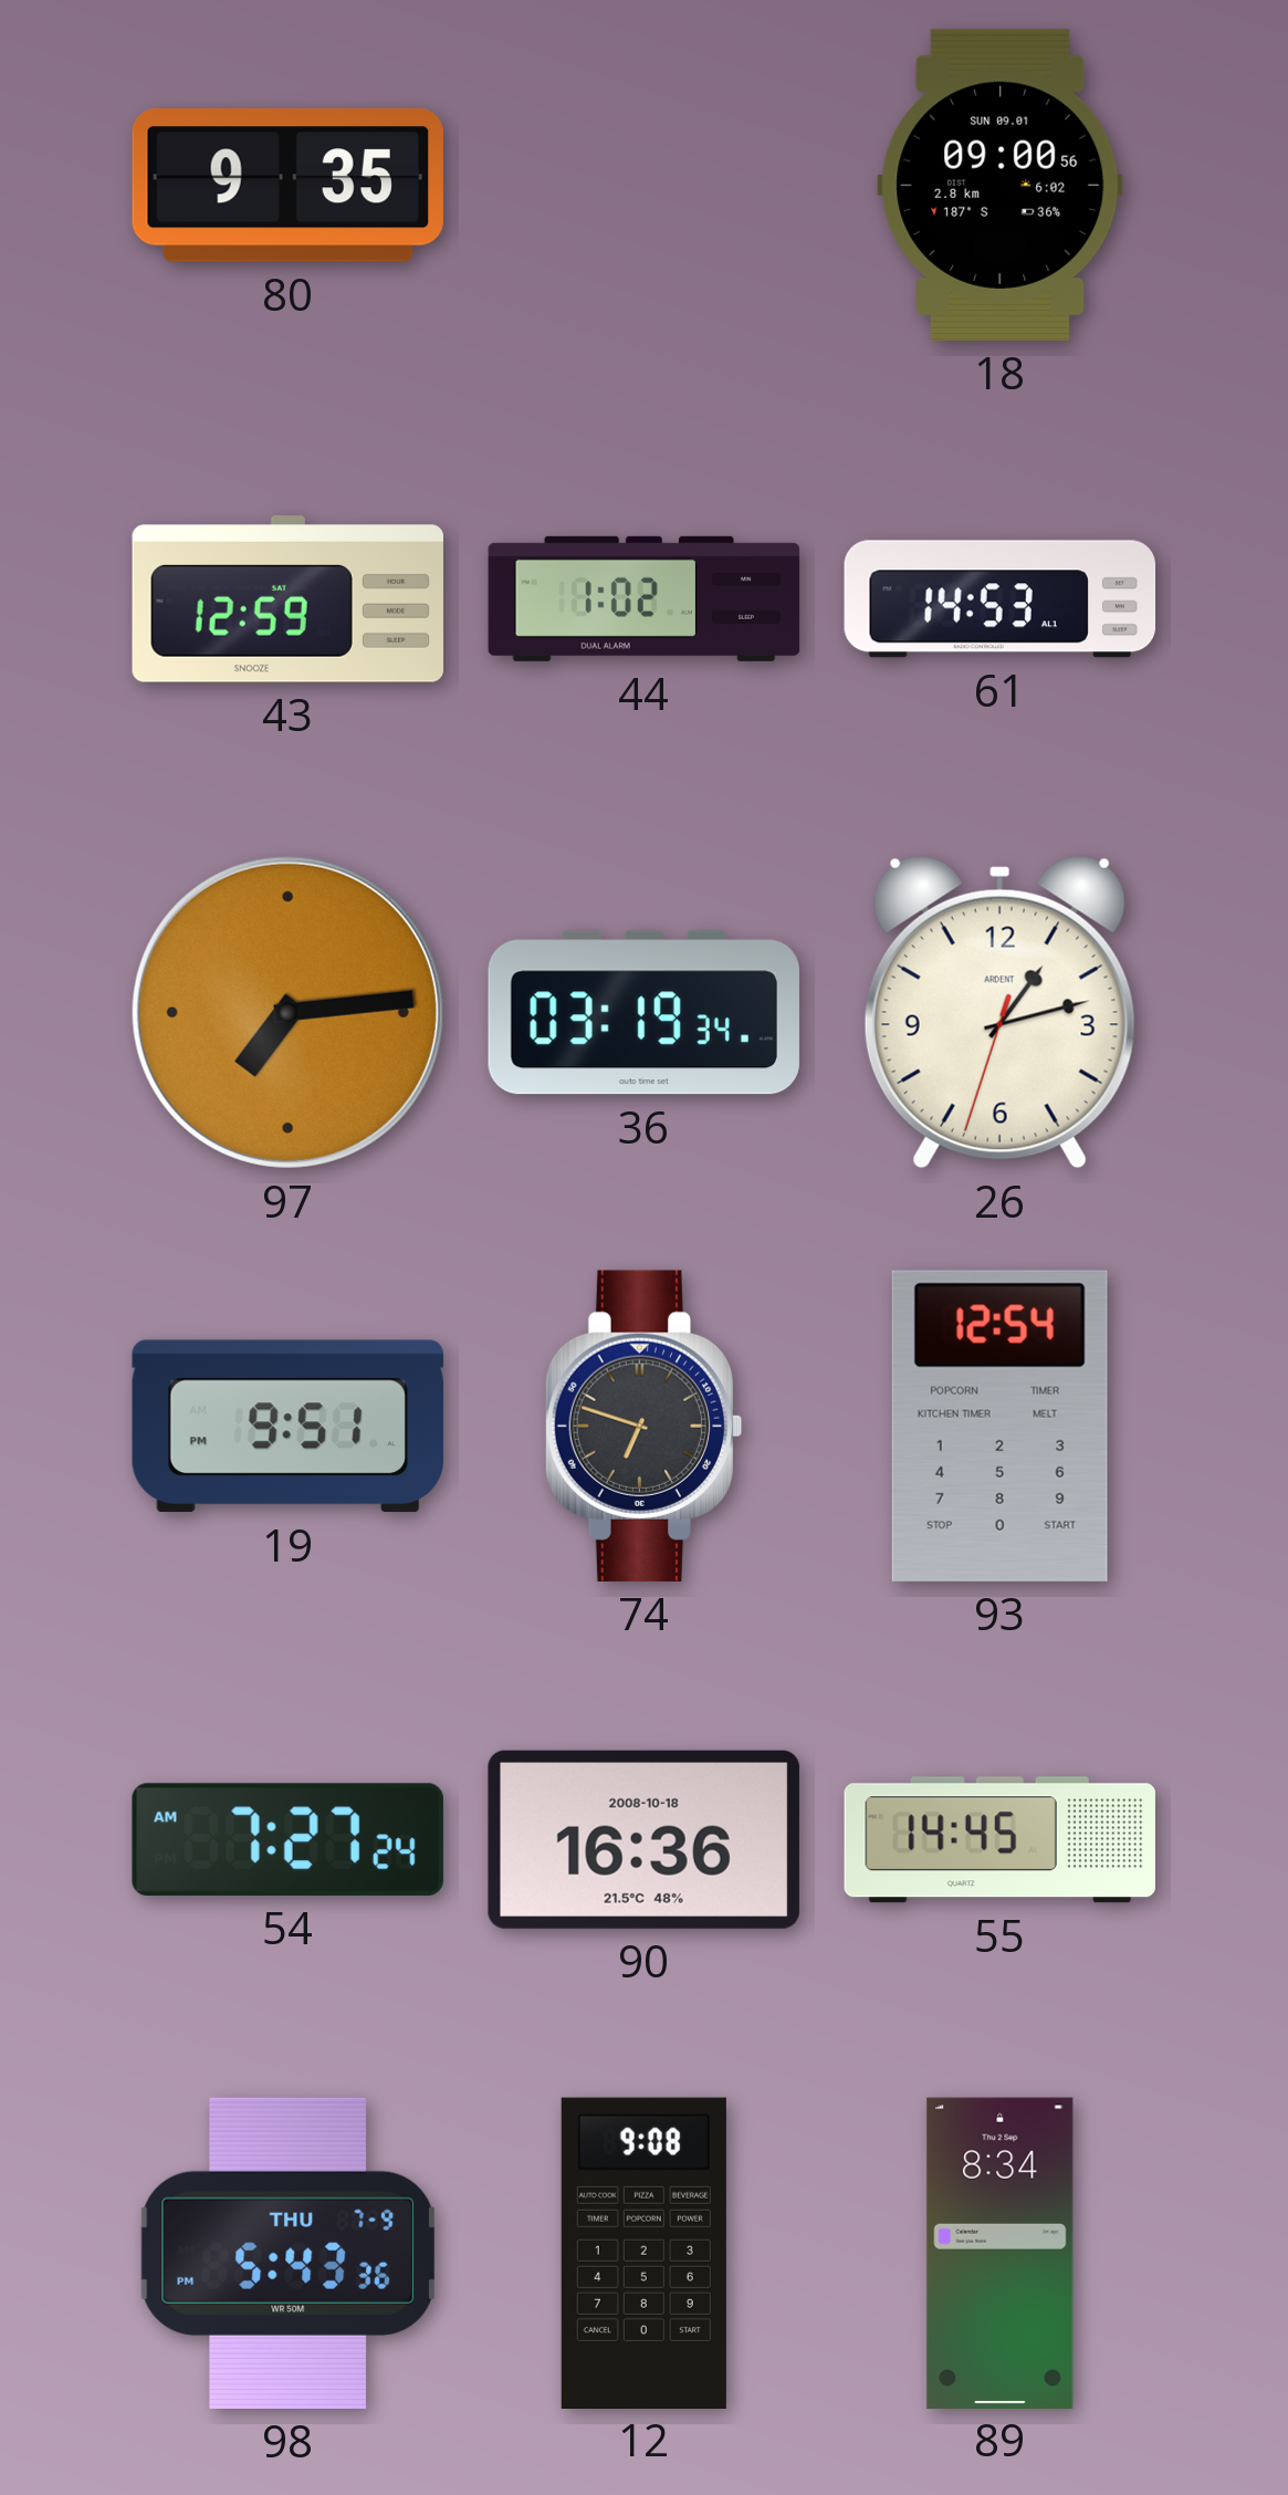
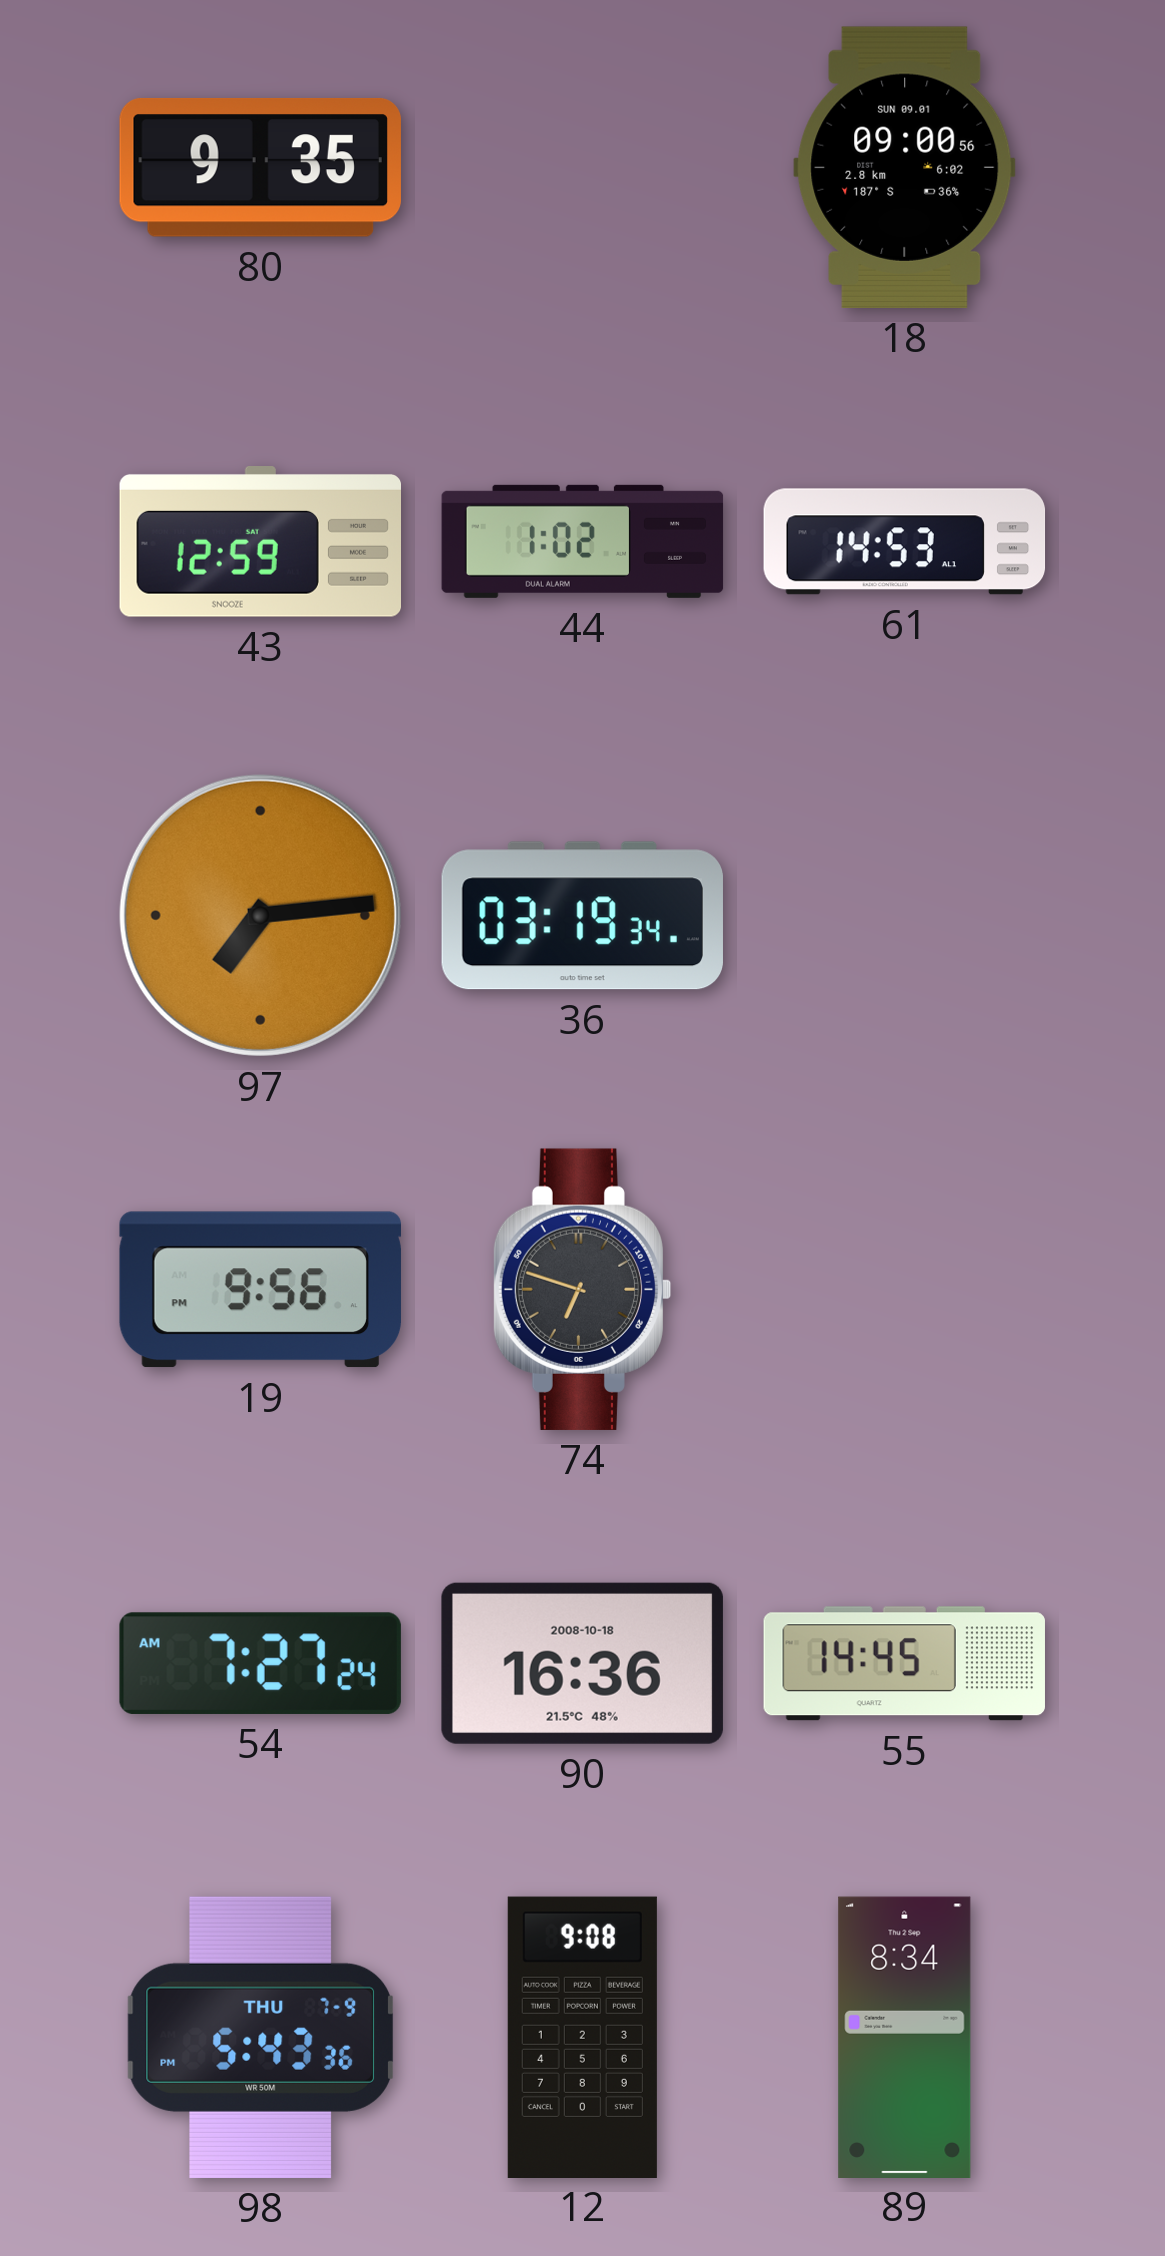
26: 1:12 -> none
19: 9:51 -> 9:56
93: 12:54 -> none
